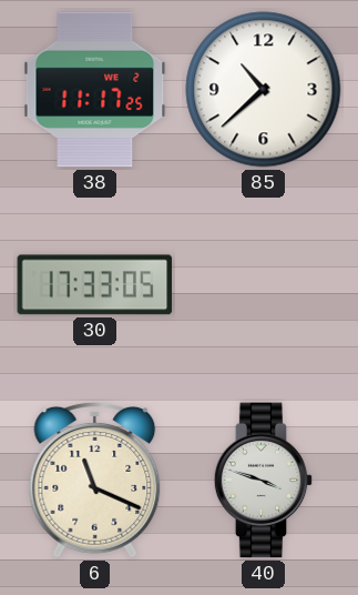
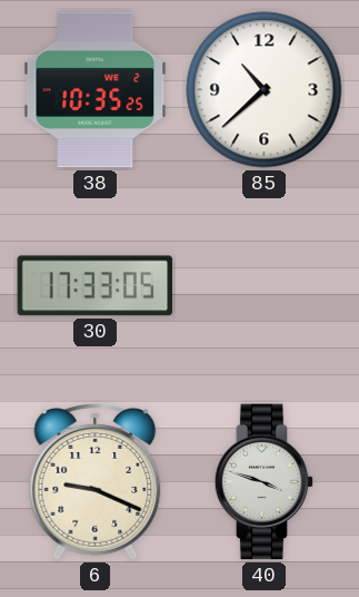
38: 11:17 -> 10:35
6: 11:19 -> 9:19
